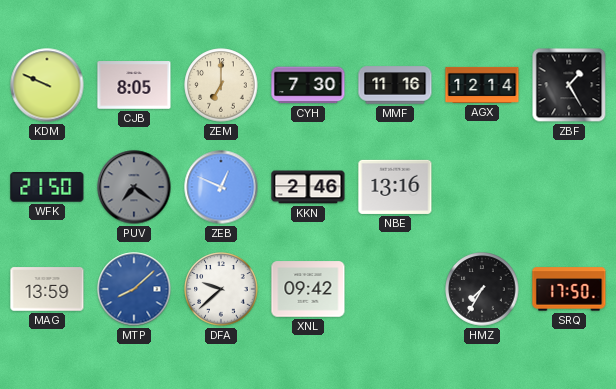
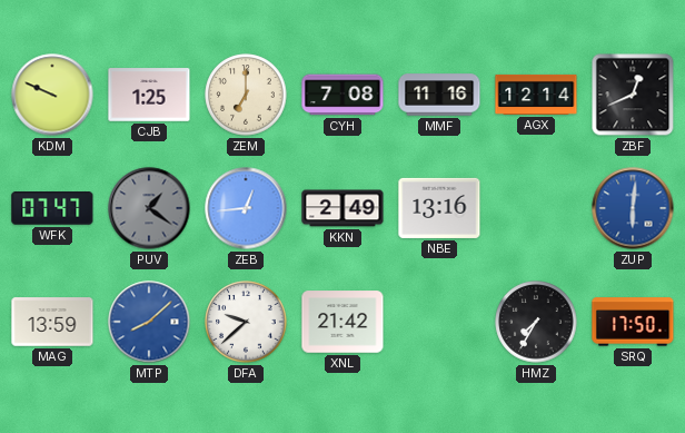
CJB: 8:05 -> 1:25
CYH: 7:30 -> 7:08
ZBF: 1:25 -> 12:41
WFK: 21:50 -> 07:47
PUV: 7:21 -> 1:21
ZEB: 12:49 -> 12:44
KKN: 2:46 -> 2:49
ZUP: none -> 6:01
XNL: 09:42 -> 21:42
